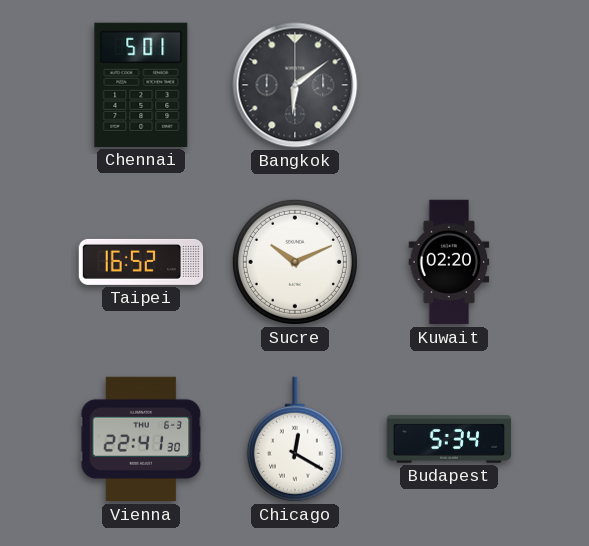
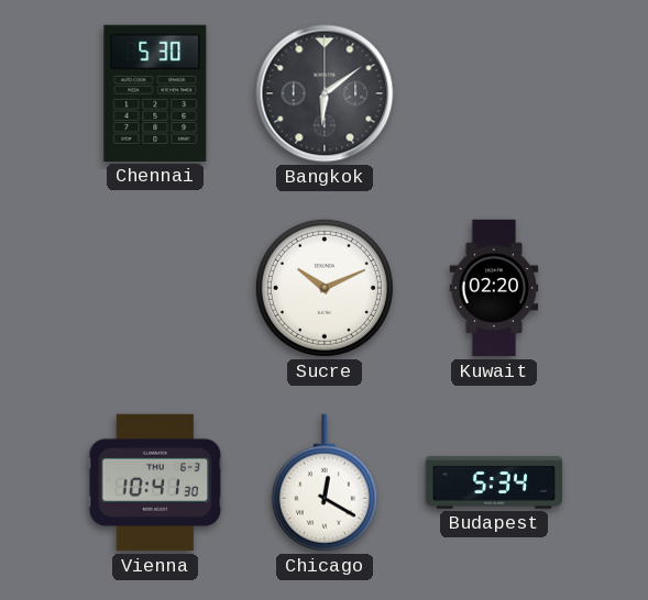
Chennai: 5:01 -> 5:30
Taipei: 16:52 -> none
Vienna: 22:41 -> 10:41
